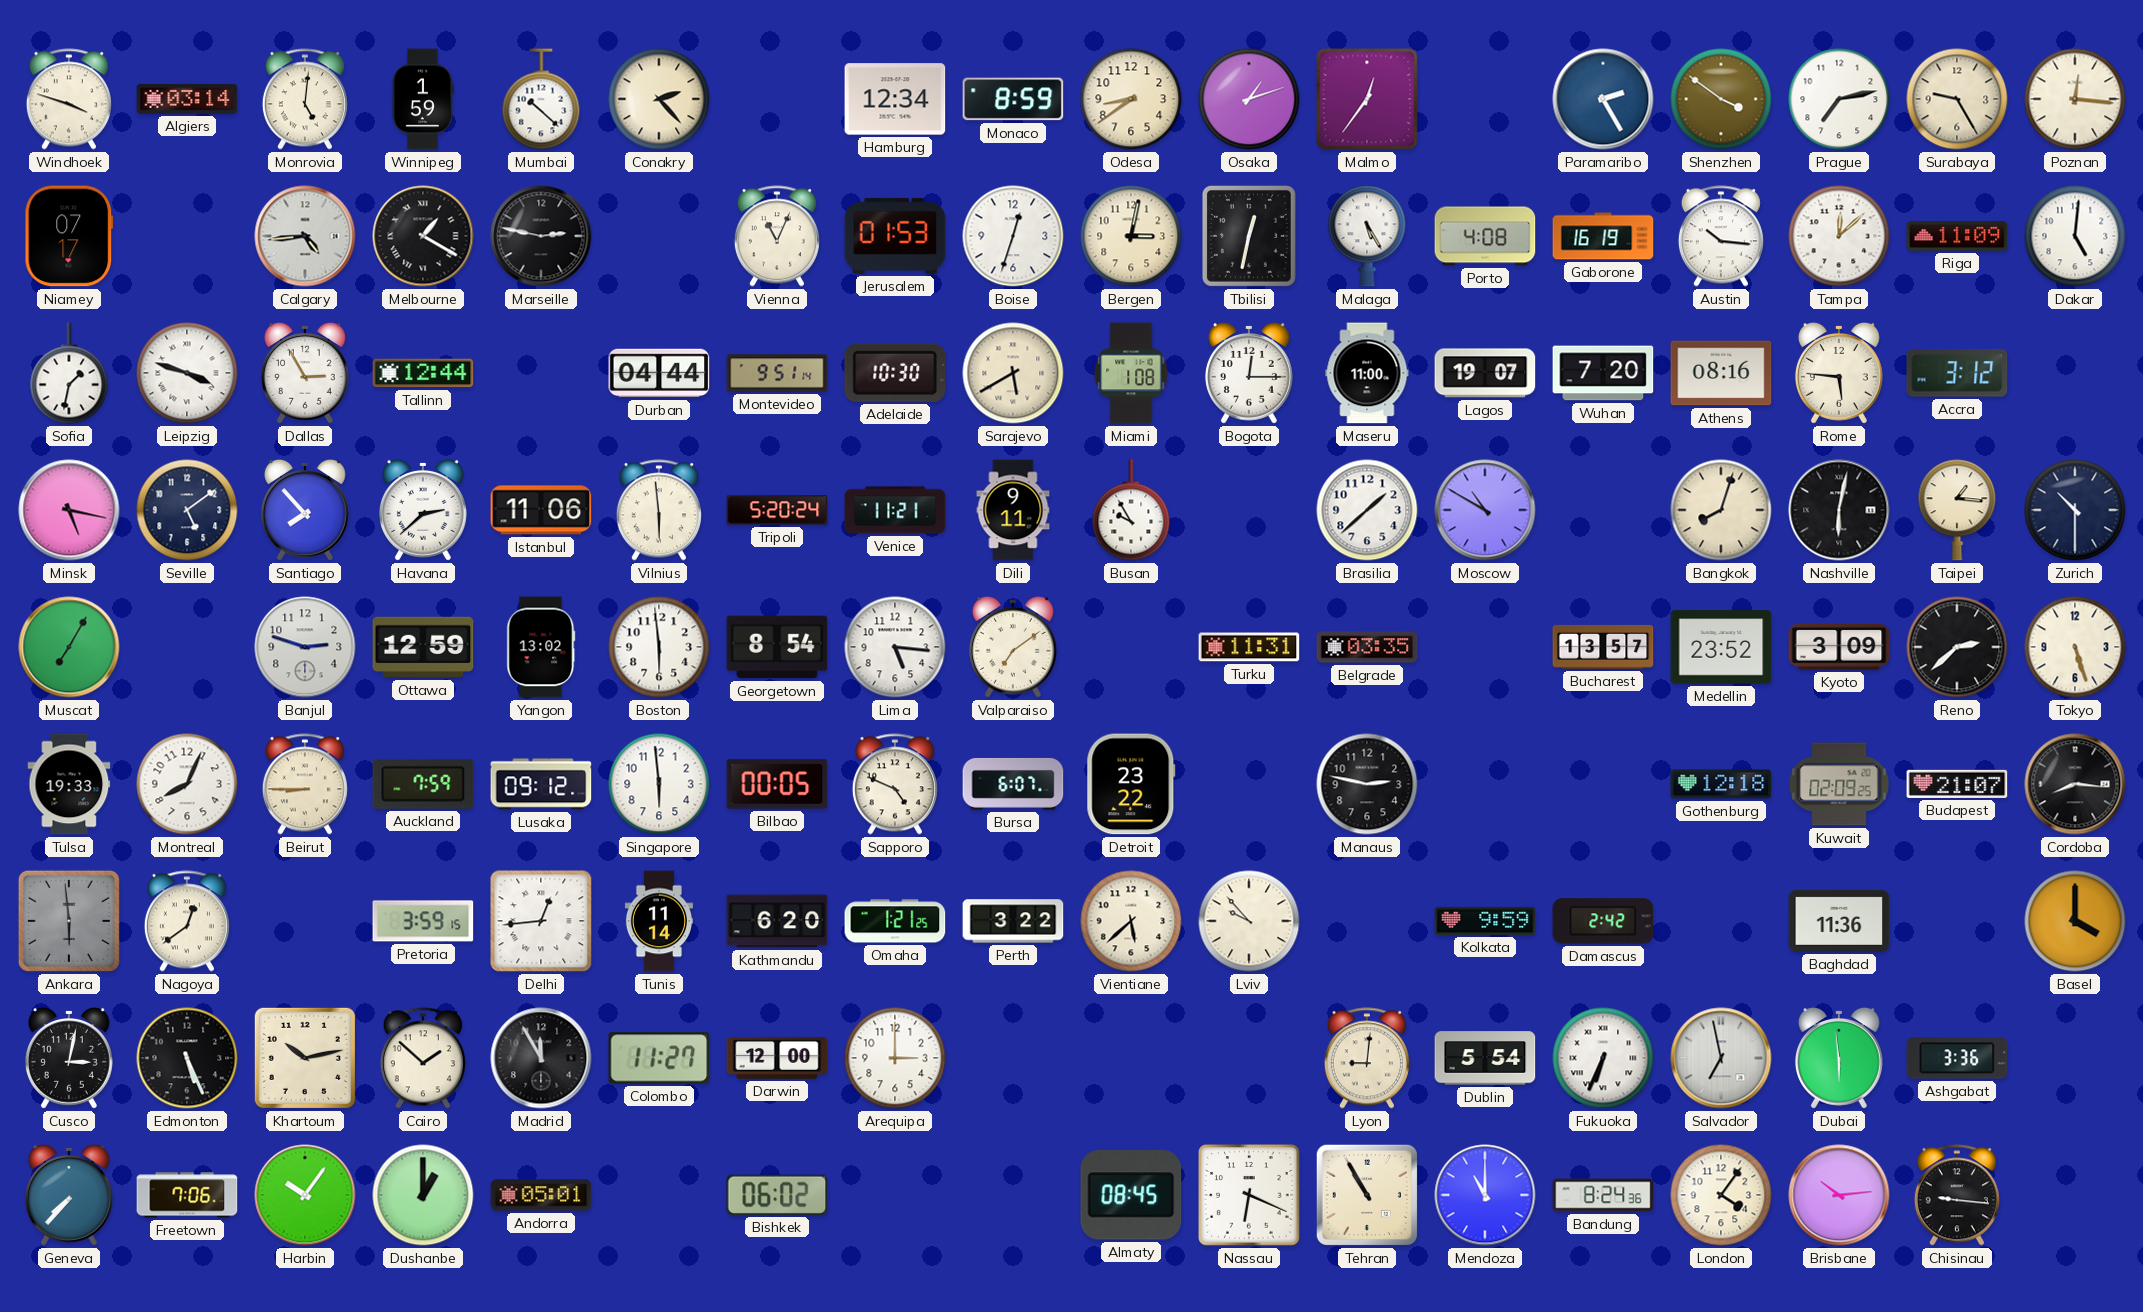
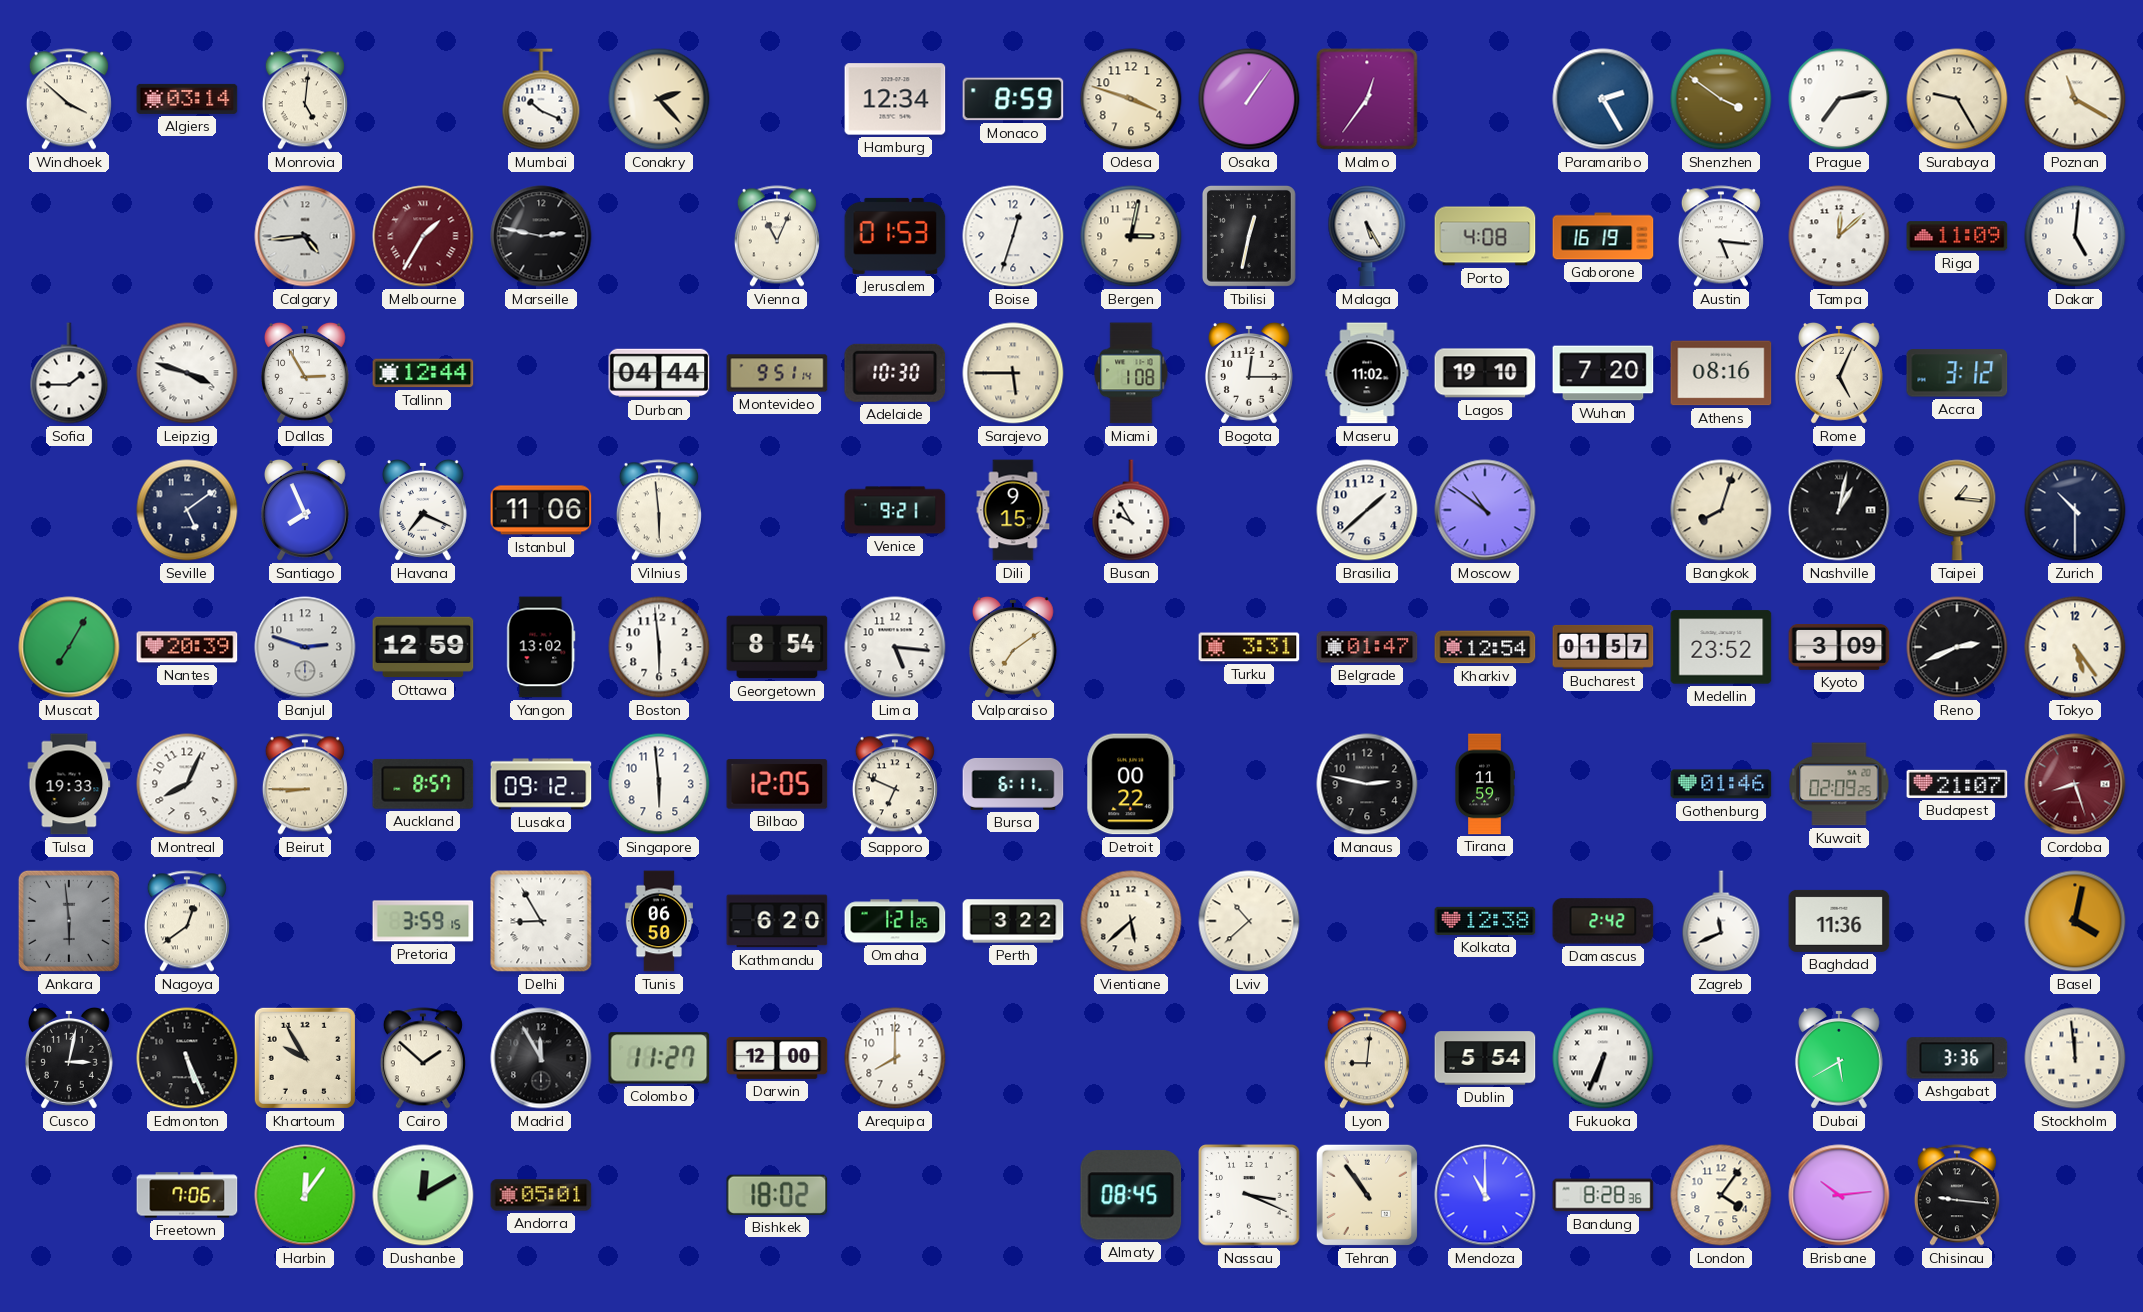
Windhoek: 3:48 -> 3:52
Winnipeg: 1:59 -> none
Mumbai: 10:22 -> 10:19
Odesa: 8:39 -> 3:48
Osaka: 1:12 -> 1:06
Poznan: 12:16 -> 11:20
Niamey: 07:17 -> none
Melbourne: 1:20 -> 1:35
Melbourne dial: black -> burgundy
Austin: 10:16 -> 5:16
Sofia: 1:32 -> 1:45
Sarajevo: 5:40 -> 5:45
Maseru: 11:00 -> 11:02
Lagos: 19:07 -> 19:10
Rome: 5:46 -> 5:04
Minsk: 5:17 -> none
Santiago: 7:53 -> 7:56
Havana: 2:38 -> 7:19
Tripoli: 5:20 -> none
Venice: 11:21 -> 9:21
Dili: 9:11 -> 9:15
Moscow: 10:50 -> 10:51
Nashville: 6:02 -> 1:02
Nantes: none -> 20:39
Turku: 11:31 -> 3:31
Belgrade: 03:35 -> 01:47
Kharkiv: none -> 12:54
Bucharest: 13:57 -> 01:57
Reno: 2:38 -> 2:41
Tokyo: 5:27 -> 5:24
Auckland: 7:59 -> 8:57
Bilbao: 00:05 -> 12:05
Sapporo: 4:49 -> 6:49
Bursa: 6:07 -> 6:11
Detroit: 23:22 -> 00:22
Tirana: none -> 11:59
Gothenburg: 12:18 -> 01:46
Cordoba: 8:16 -> 8:27
Cordoba dial: black -> burgundy
Delhi: 12:44 -> 8:55
Tunis: 11:14 -> 06:50
Lviv: 9:53 -> 10:38
Kolkata: 9:59 -> 12:38
Zagreb: none -> 11:41
Basel: 4:00 -> 4:02
Khartoum: 10:13 -> 9:55
Arequipa: 3:00 -> 8:00
Salvador: 6:58 -> none
Dubai: 5:59 -> 5:40
Stockholm: none -> 11:59
Geneva: 7:37 -> none
Harbin: 10:06 -> 12:06
Dushanbe: 1:00 -> 12:10
Bishkek: 06:02 -> 18:02
Nassau: 6:19 -> 3:19
Tehran: 10:55 -> 10:54
Bandung: 8:24 -> 8:28
